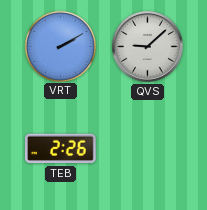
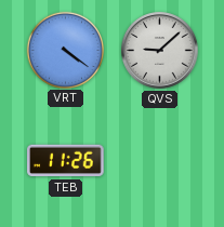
VRT: 2:10 -> 4:21
TEB: 2:26 -> 11:26
